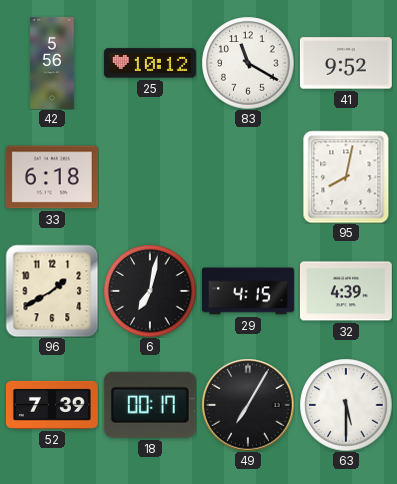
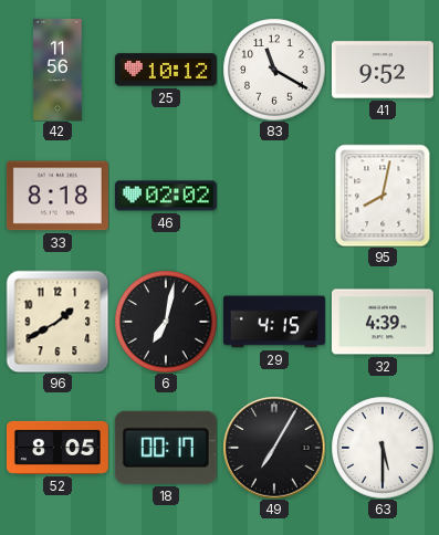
42: 5:56 -> 11:56
33: 6:18 -> 8:18
46: none -> 02:02
52: 7:39 -> 8:05
